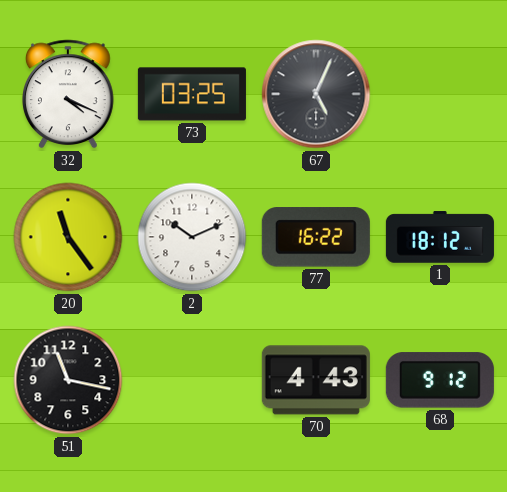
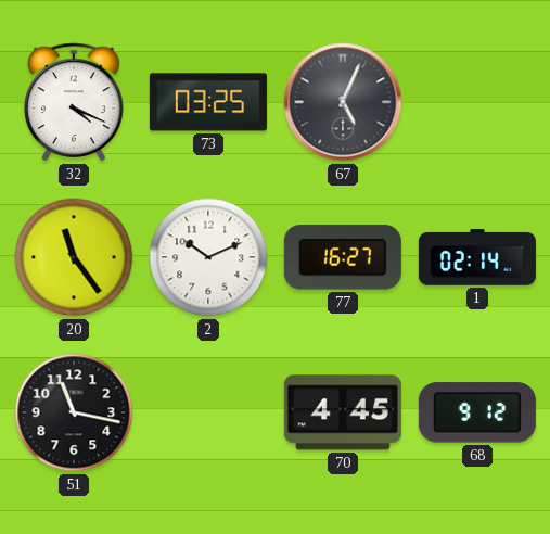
77: 16:22 -> 16:27
1: 18:12 -> 02:14
70: 4:43 -> 4:45
